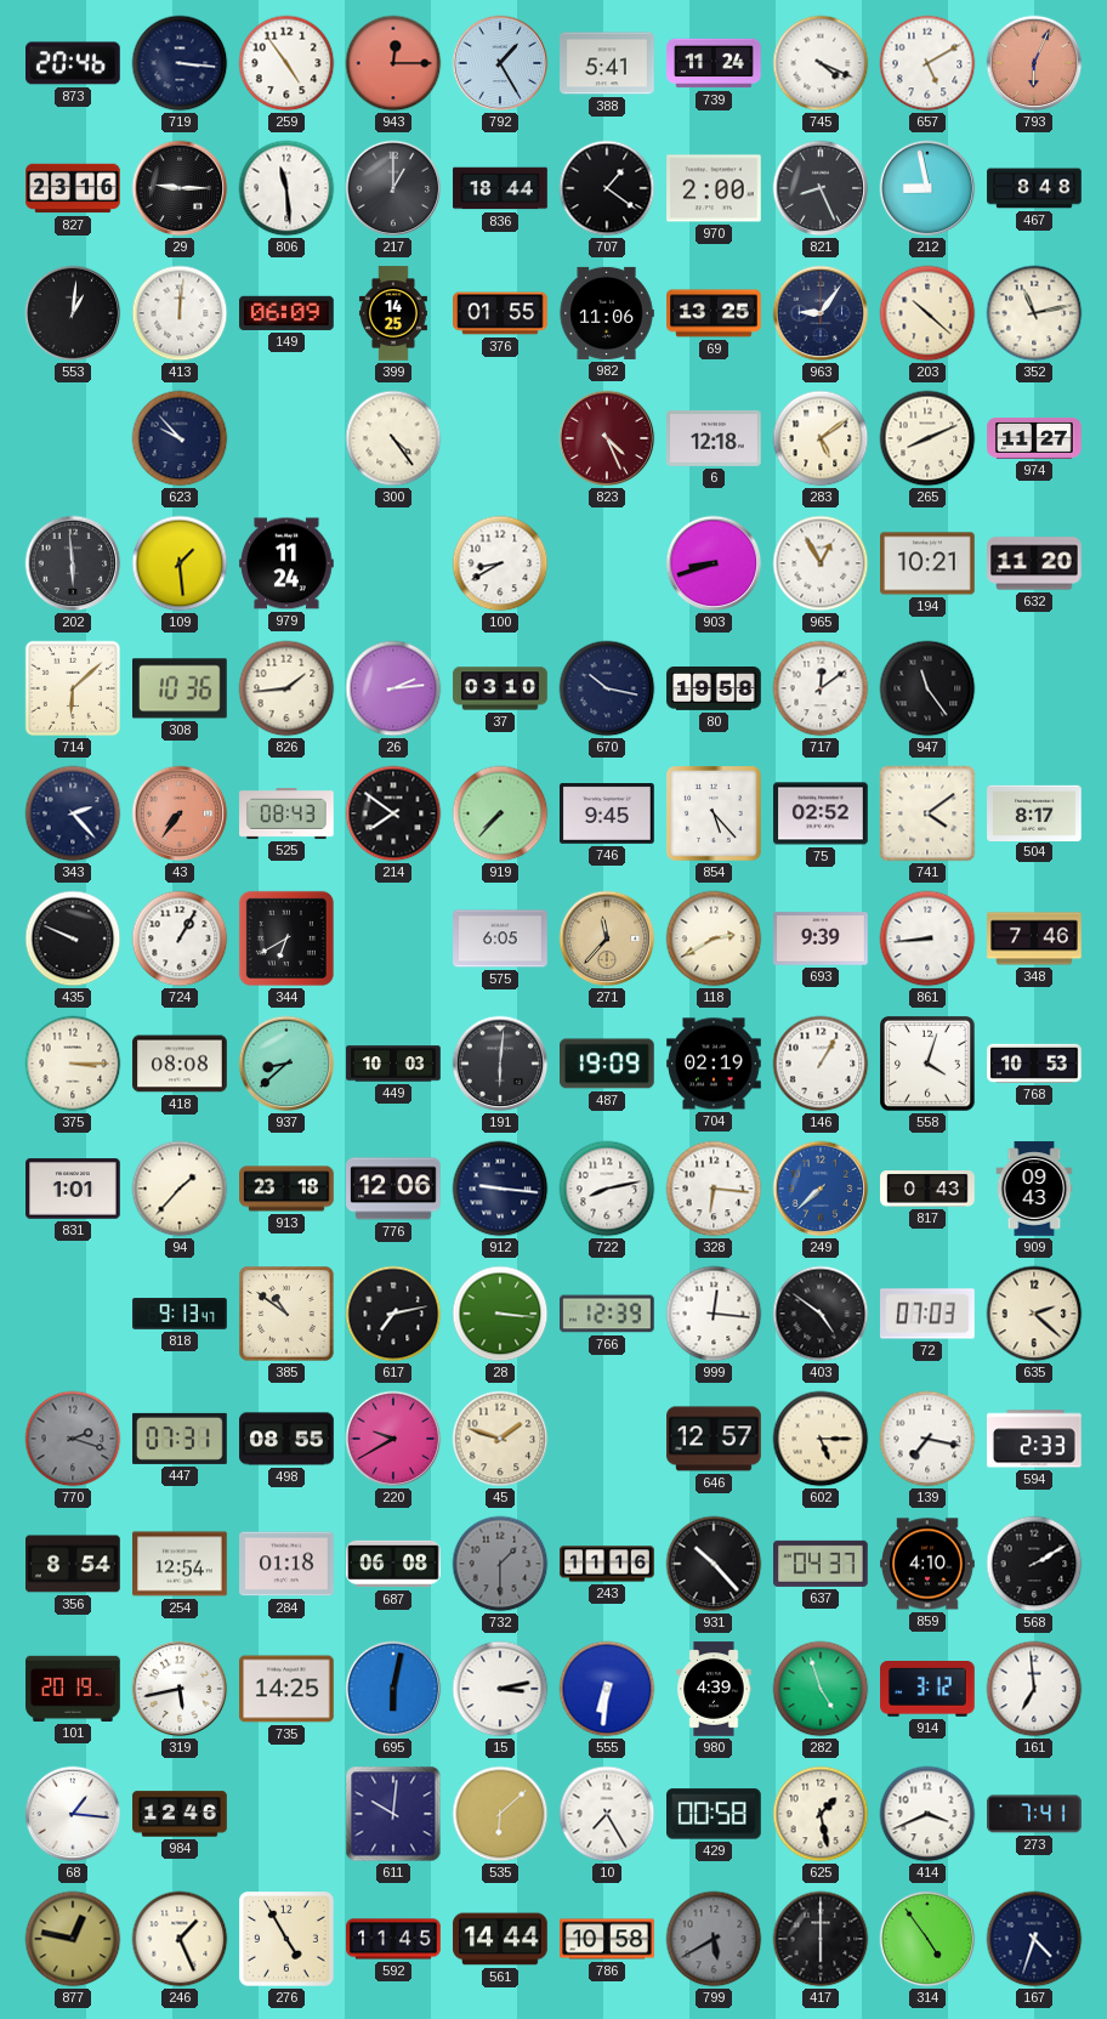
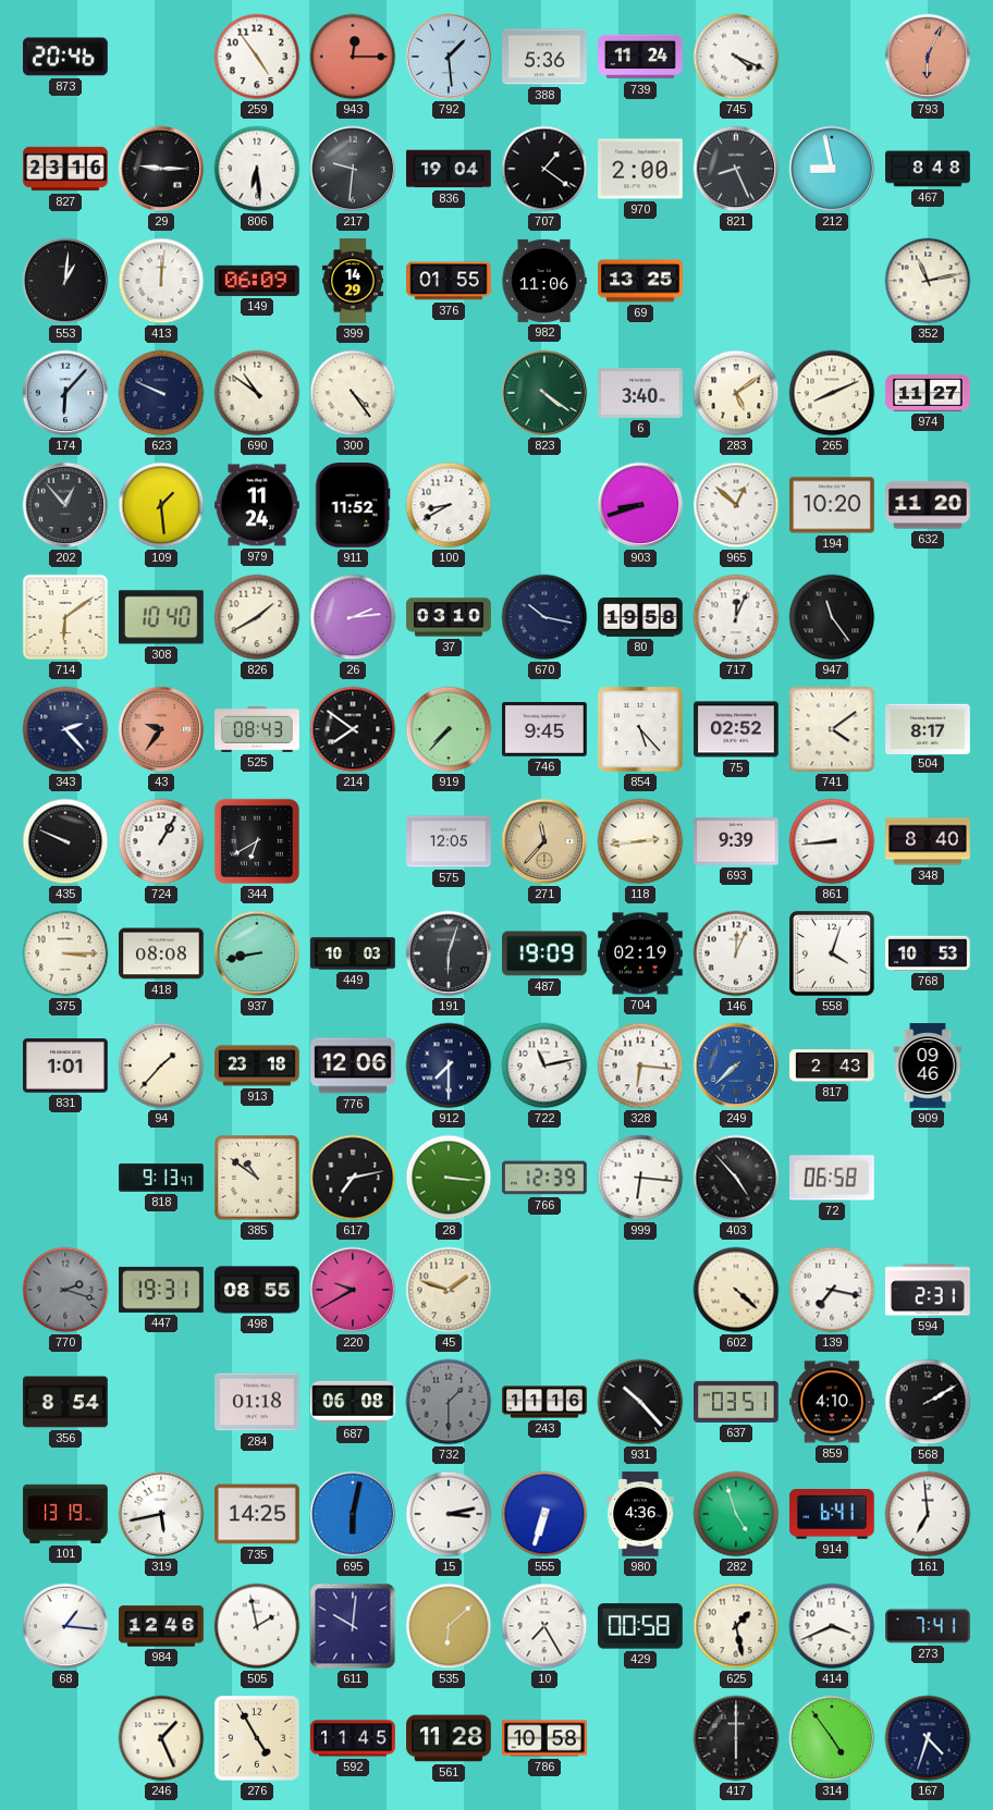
719: 3:16 -> none
792: 1:25 -> 1:29
388: 5:41 -> 5:36
657: 5:10 -> none
806: 11:29 -> 6:29
217: 1:00 -> 9:31
836: 18:44 -> 19:04
399: 14:25 -> 14:29
963: 9:06 -> none
203: 10:22 -> none
174: none -> 6:07
623: 9:53 -> 9:49
690: none -> 10:51
823: 4:26 -> 4:21
823 dial: burgundy -> green
6: 12:18 -> 3:40
202: 5:59 -> 12:53
911: none -> 11:52
965: 12:55 -> 12:52
194: 10:21 -> 10:20
714: 6:08 -> 6:09
308: 10:36 -> 10:40
826: 1:44 -> 1:40
717: 12:09 -> 12:04
43: 7:36 -> 9:36
575: 6:05 -> 12:05
118: 2:40 -> 2:44
348: 7:46 -> 8:40
937: 8:38 -> 8:43
191: 6:01 -> 6:03
146: 1:05 -> 12:04
912: 9:16 -> 7:30
722: 8:13 -> 11:13
817: 0:43 -> 2:43
909: 09:43 -> 09:46
999: 12:16 -> 6:16
403: 4:51 -> 4:53
72: 07:03 -> 06:58
635: 2:22 -> none
447: 07:31 -> 19:31
646: 12:57 -> none
602: 5:15 -> 4:22
594: 2:33 -> 2:31
254: 12:54 -> none
637: 04:37 -> 03:51
101: 20:19 -> 13:19
555: 6:31 -> 6:33
980: 4:39 -> 4:36
914: 3:12 -> 6:41
505: none -> 1:58
877: 12:47 -> none
561: 14:44 -> 11:28
799: 5:40 -> none
